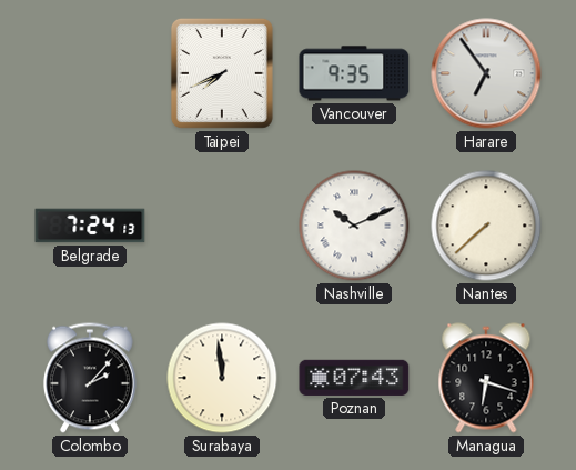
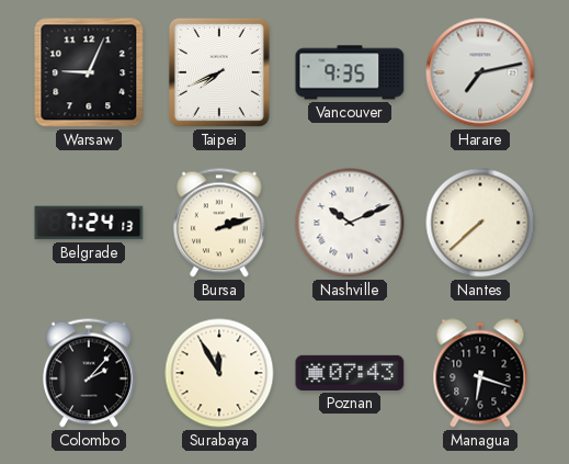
Warsaw: none -> 9:04
Harare: 6:54 -> 7:13
Bursa: none -> 2:12
Surabaya: 11:59 -> 11:55
